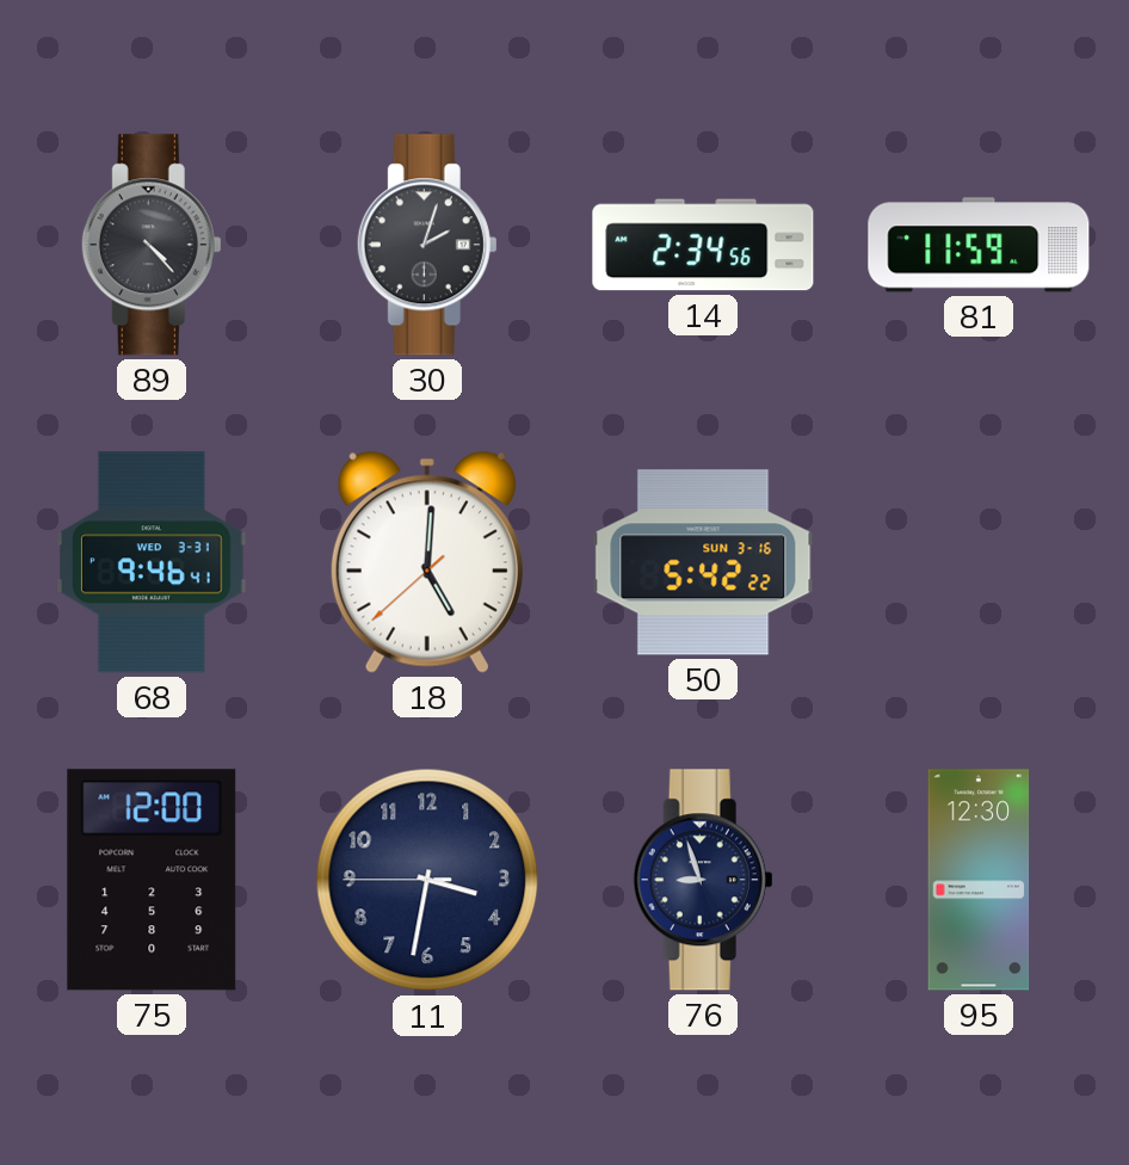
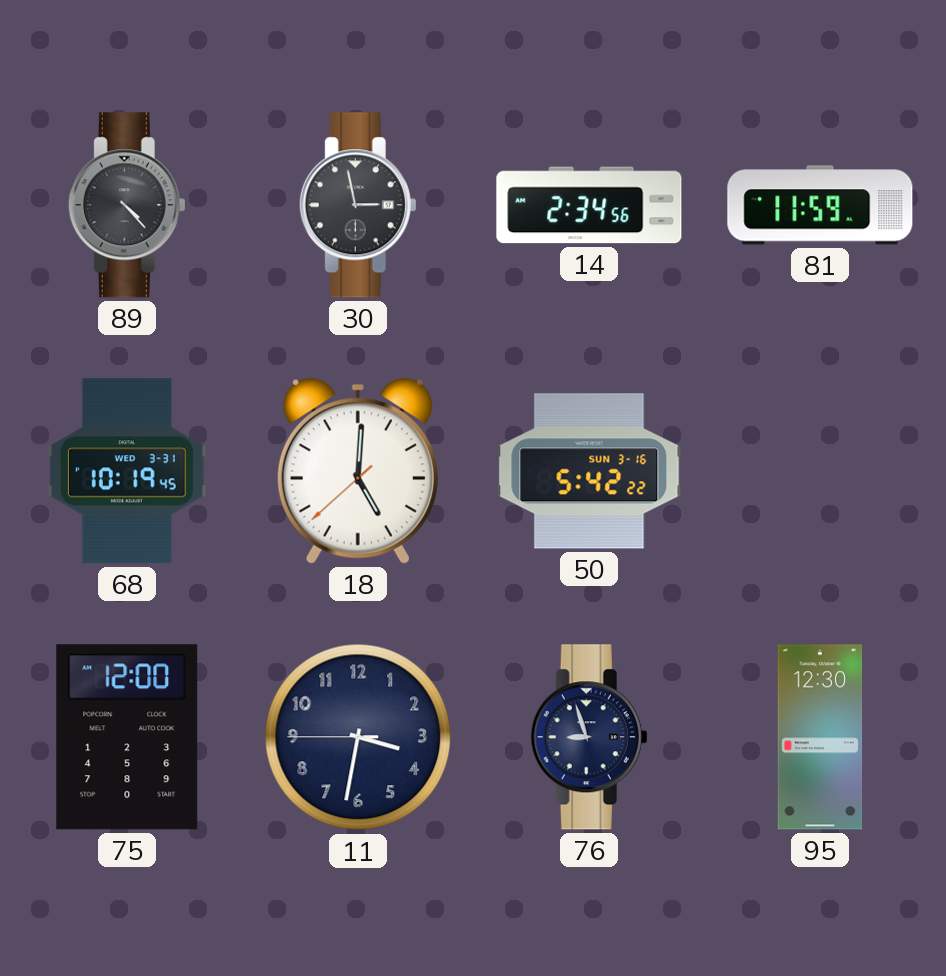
30: 2:03 -> 2:58
68: 9:46 -> 10:19
